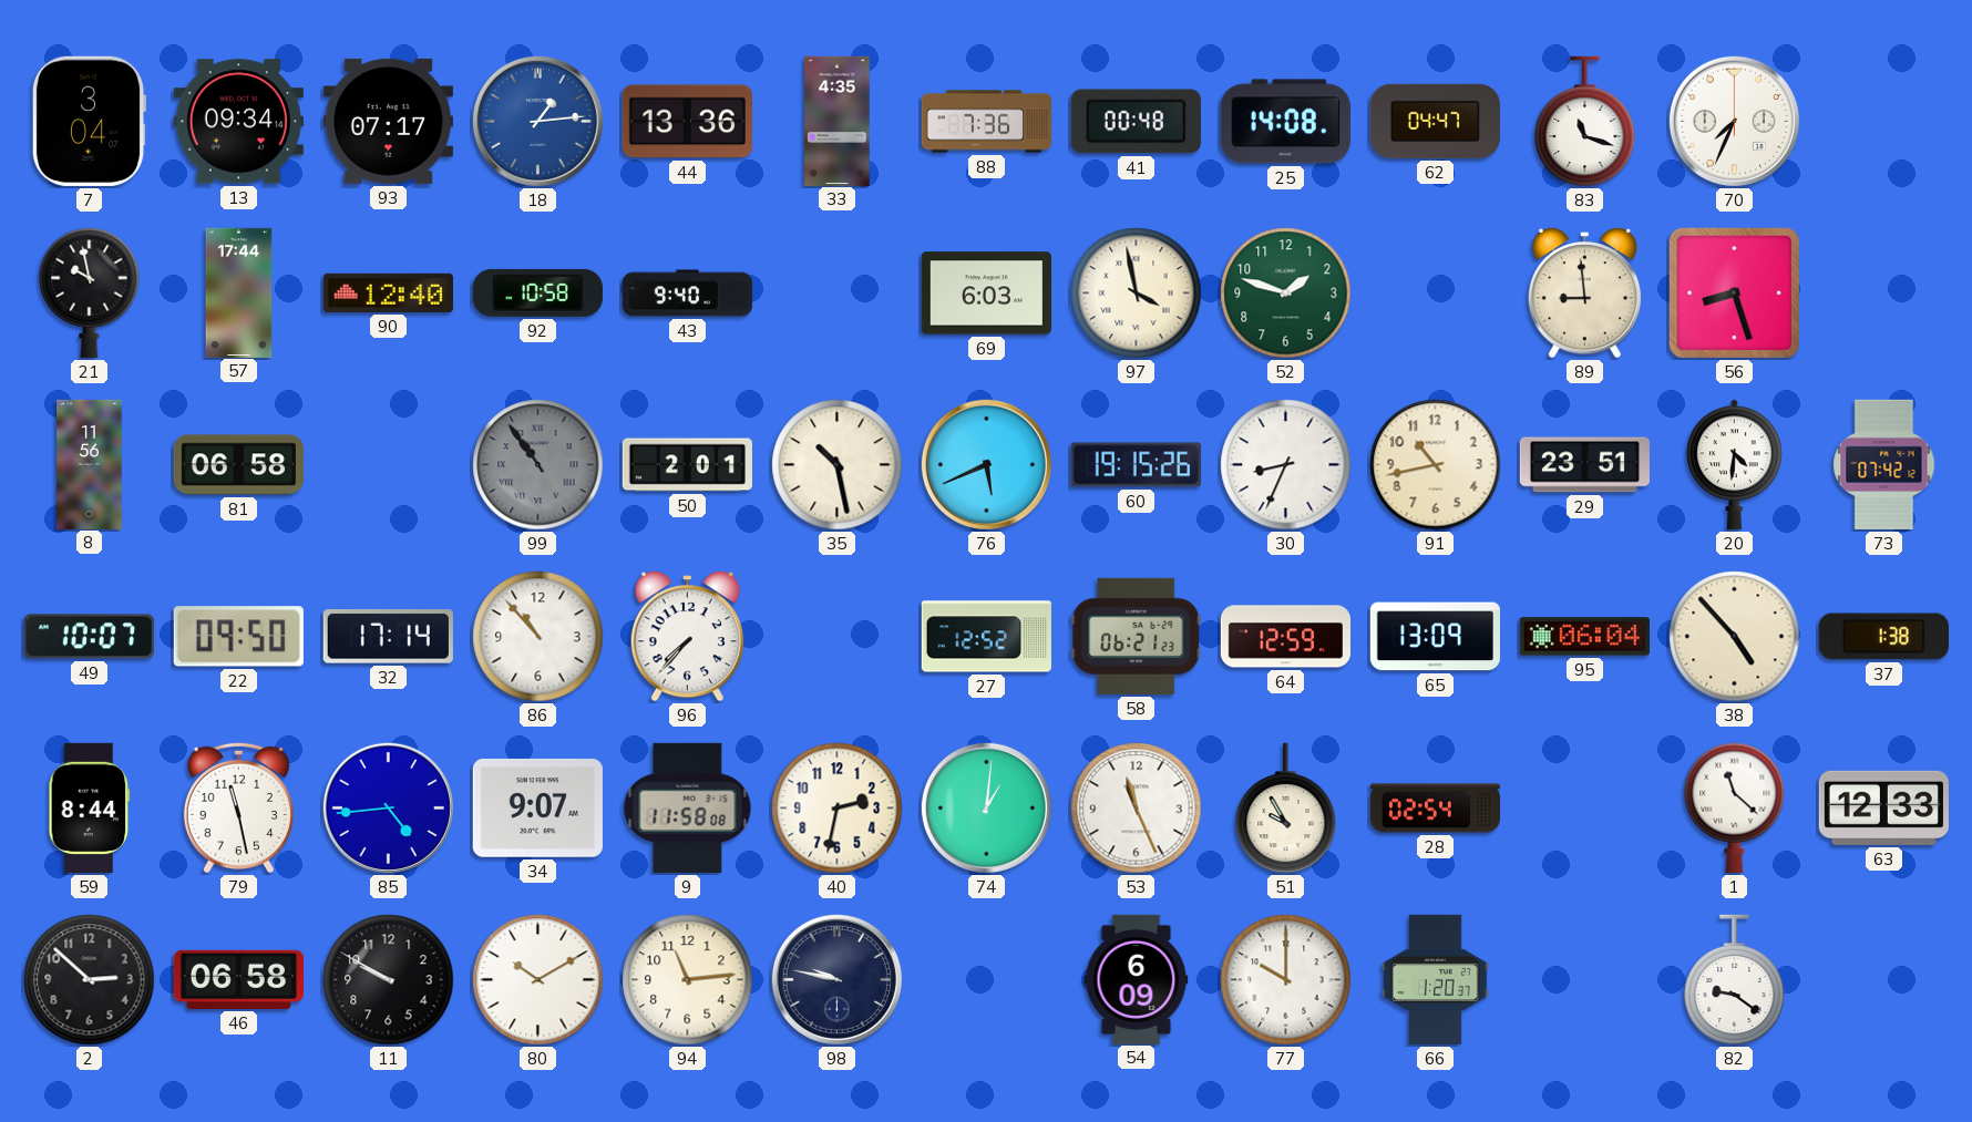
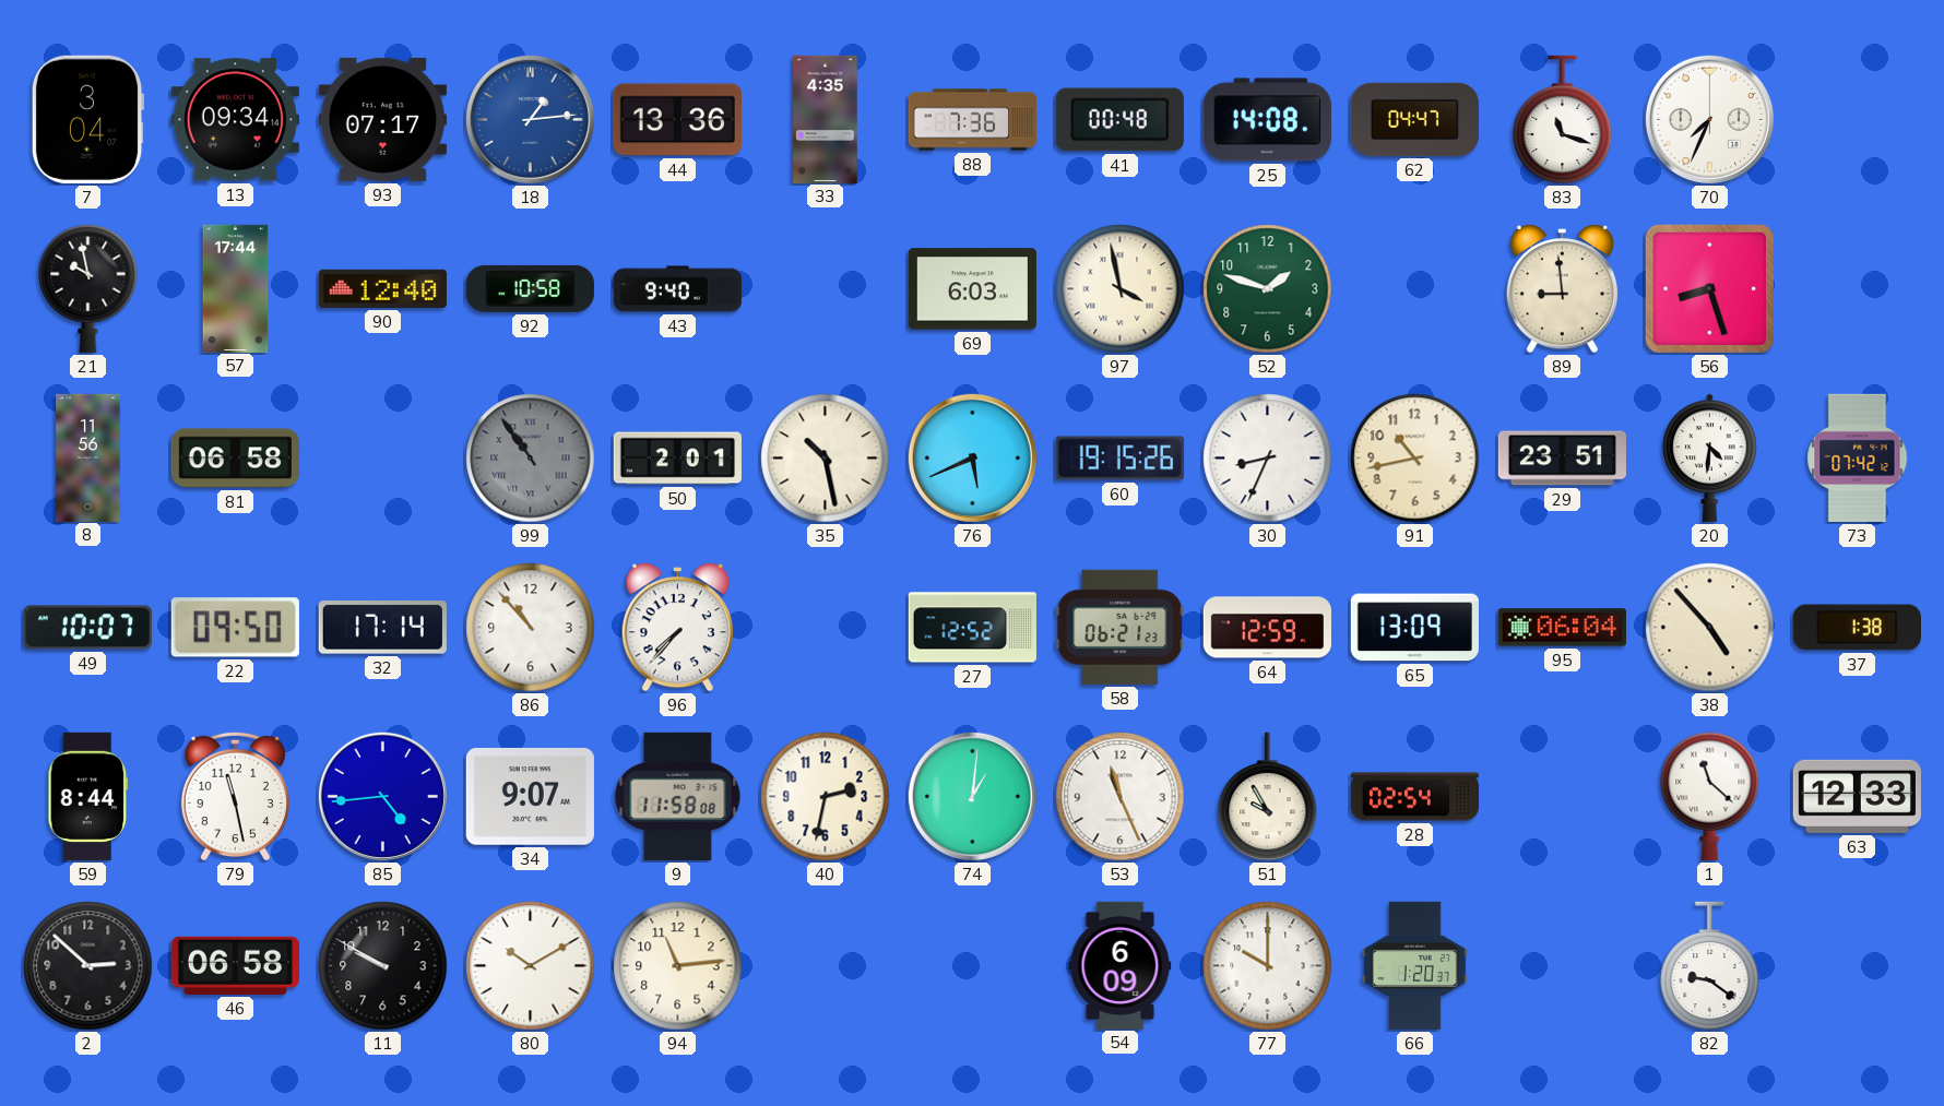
98: 9:47 -> none
